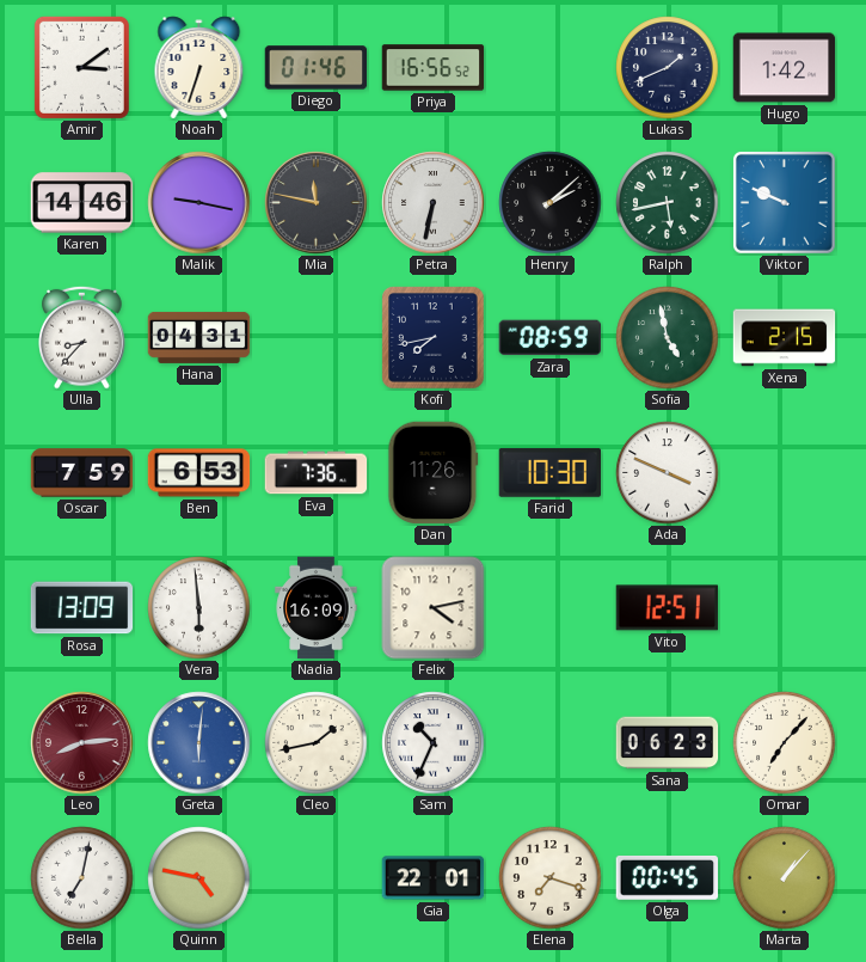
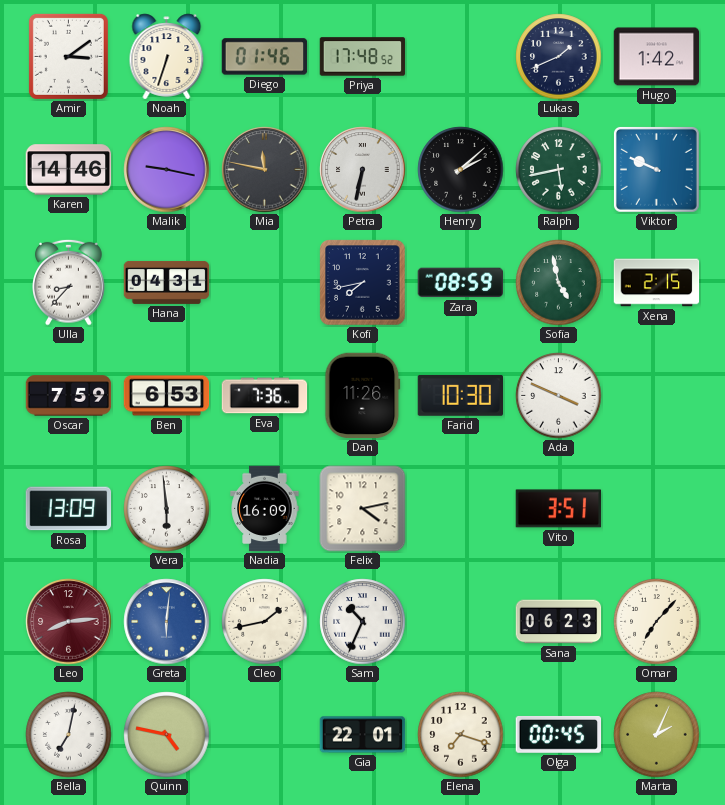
Priya: 16:56 -> 17:48
Vito: 12:51 -> 3:51
Marta: 1:07 -> 2:04
